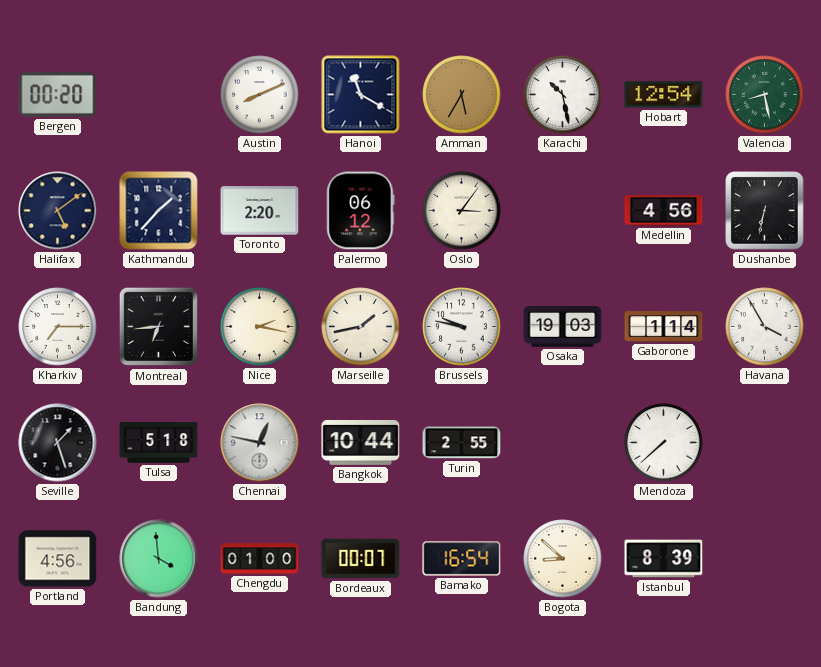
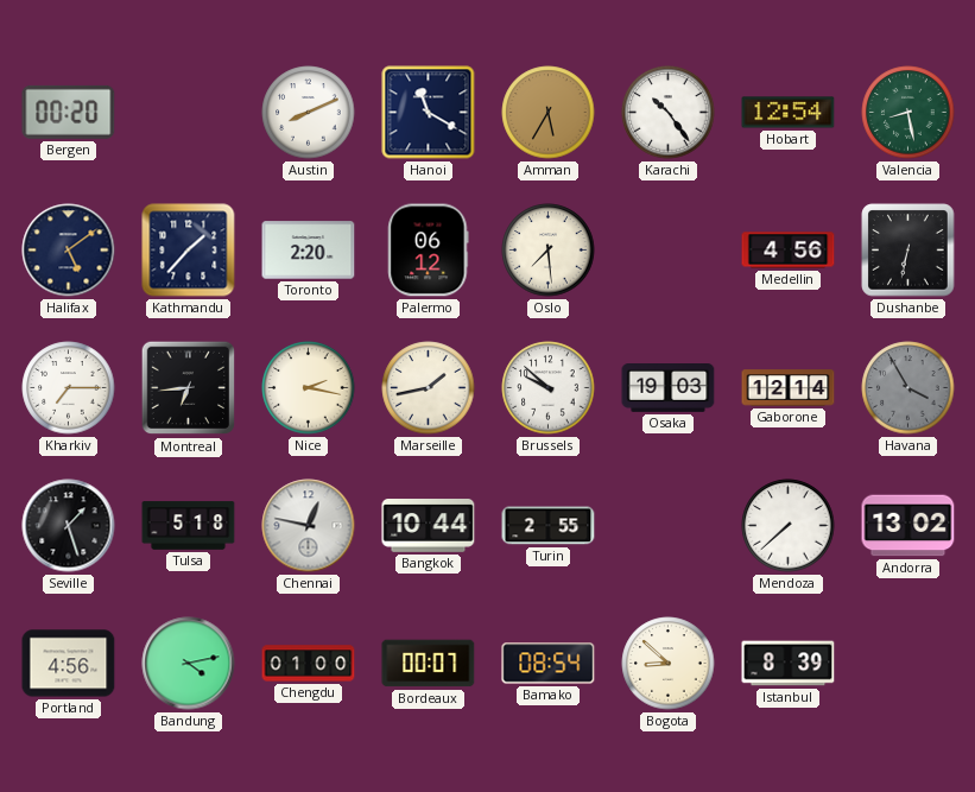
Karachi: 10:28 -> 10:24
Oslo: 3:06 -> 7:29
Brussels: 9:47 -> 9:52
Gaborone: 1:14 -> 12:14
Havana dial: white -> grey
Andorra: none -> 13:02
Bandung: 3:59 -> 4:13
Bamako: 16:54 -> 08:54
